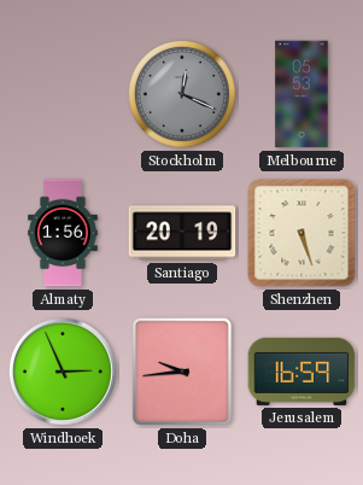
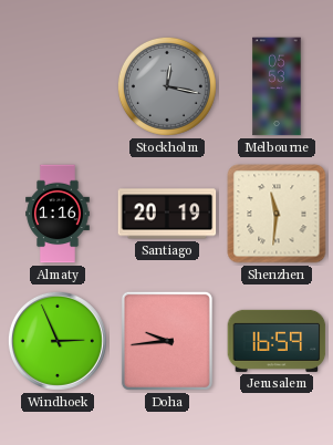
Stockholm: 12:19 -> 12:17
Almaty: 1:56 -> 1:16
Shenzhen: 5:27 -> 11:31
